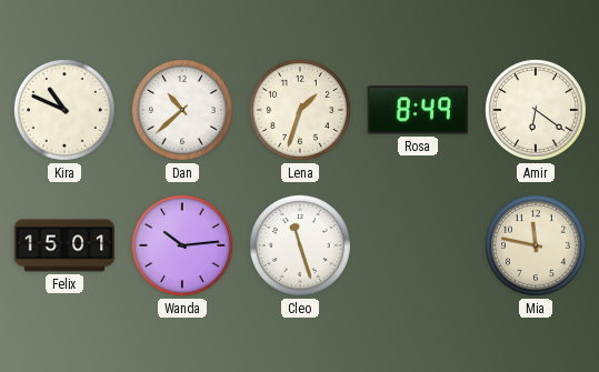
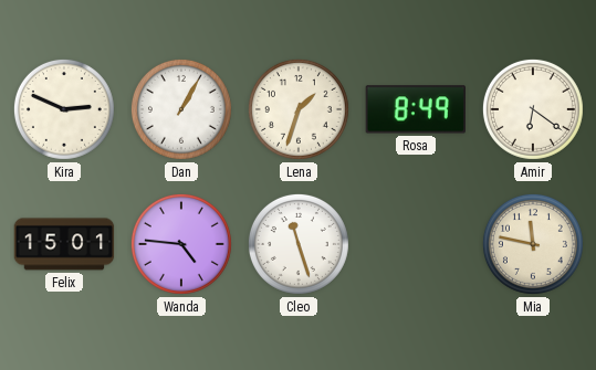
Kira: 10:49 -> 2:49
Dan: 10:38 -> 1:05
Wanda: 10:14 -> 4:46
